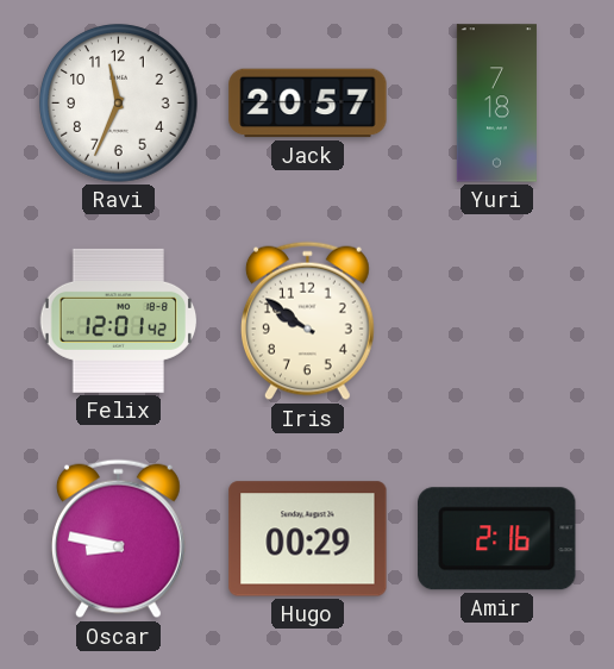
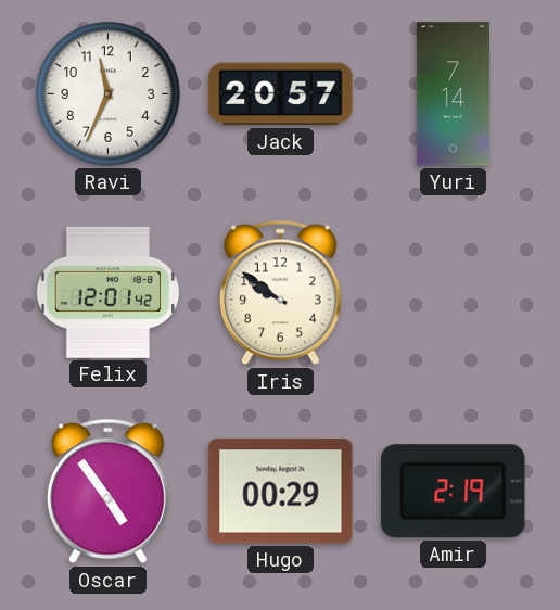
Yuri: 7:18 -> 7:14
Oscar: 8:47 -> 4:54
Amir: 2:16 -> 2:19
